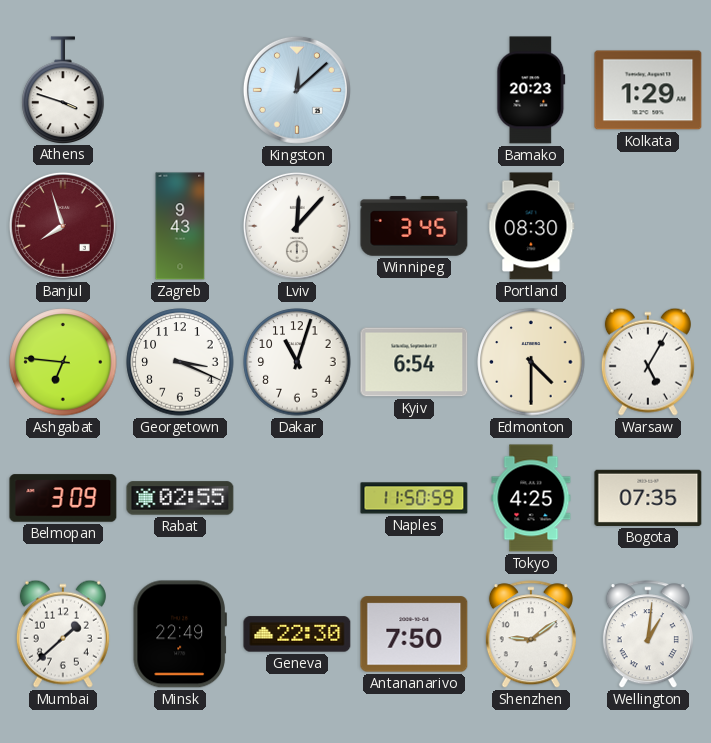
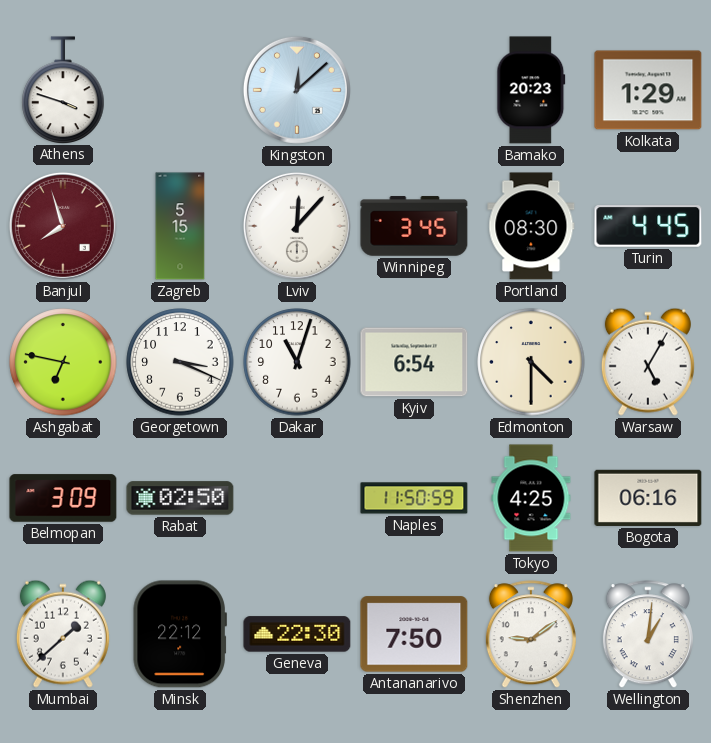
Zagreb: 9:43 -> 5:15
Turin: none -> 4:45
Ashgabat: 6:46 -> 6:47
Rabat: 02:55 -> 02:50
Bogota: 07:35 -> 06:16
Minsk: 22:49 -> 22:12
